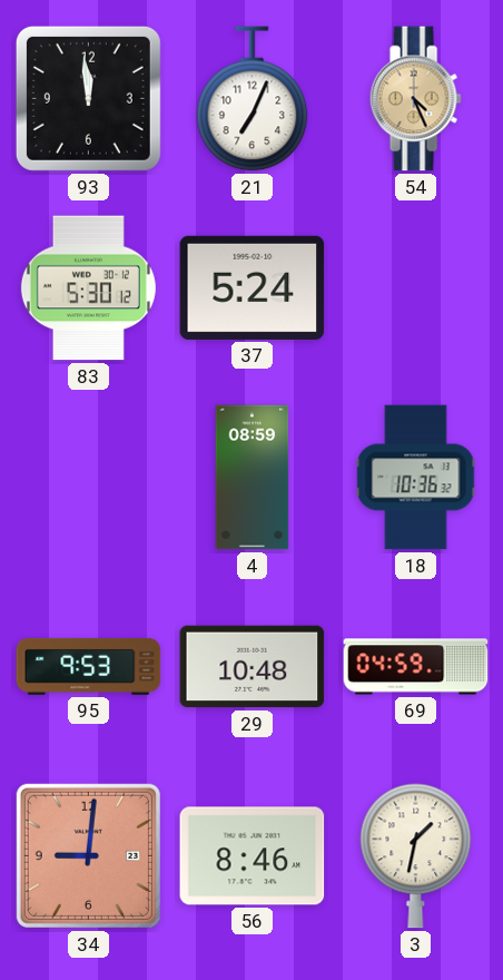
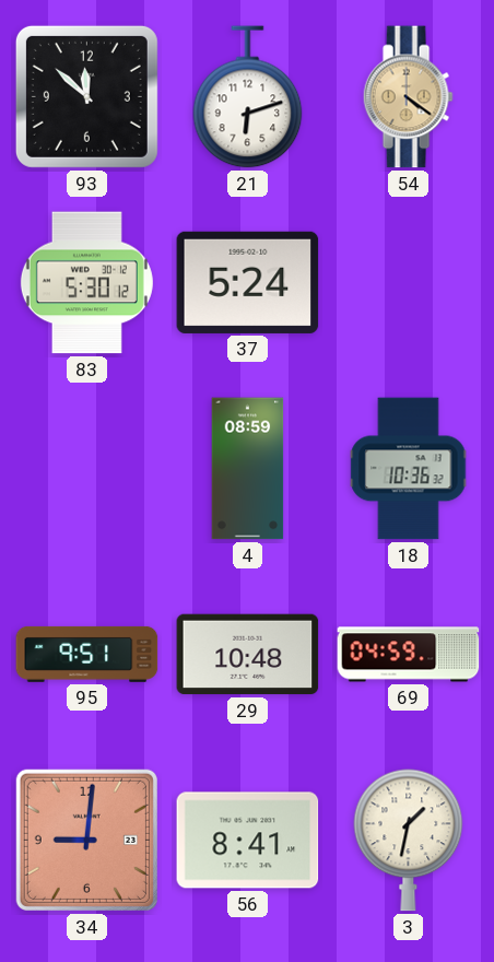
93: 11:59 -> 11:52
21: 7:04 -> 6:12
54: 4:26 -> 4:21
95: 9:53 -> 9:51
56: 8:46 -> 8:41
